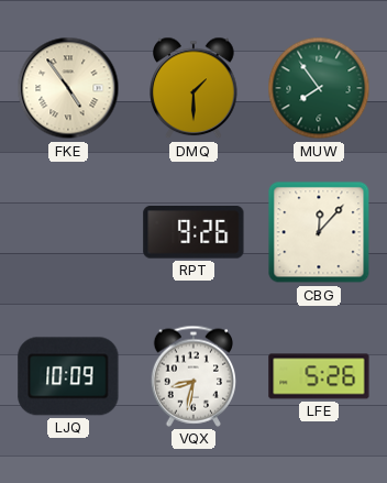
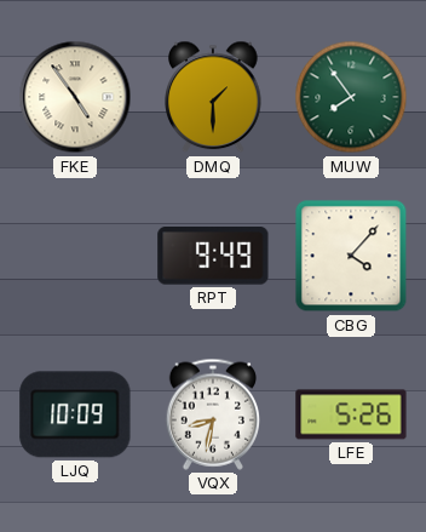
RPT: 9:26 -> 9:49
CBG: 12:07 -> 4:07
